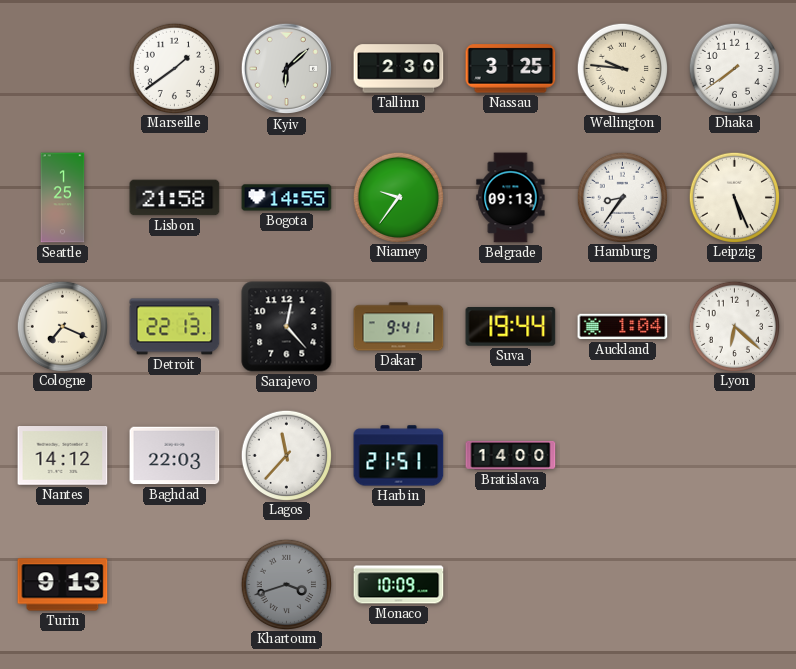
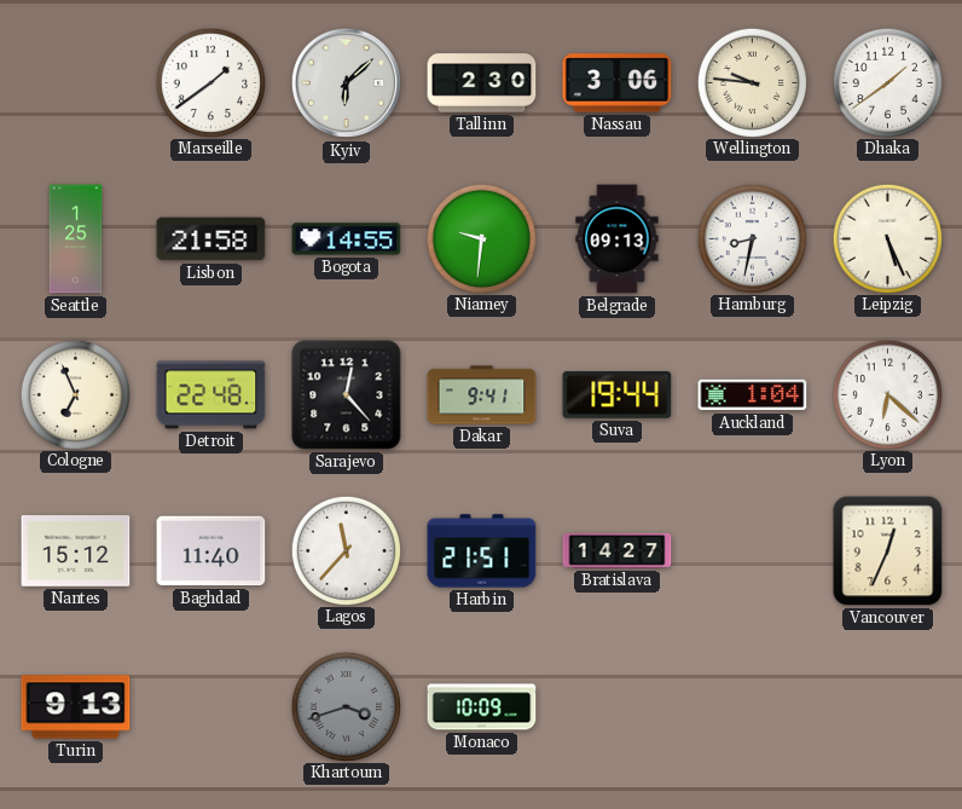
Nassau: 3:25 -> 3:06
Dhaka: 7:39 -> 1:39
Niamey: 9:36 -> 9:31
Hamburg: 8:36 -> 8:32
Cologne: 7:19 -> 6:56
Detroit: 22:13 -> 22:48
Nantes: 14:12 -> 15:12
Baghdad: 22:03 -> 11:40
Bratislava: 14:00 -> 14:27
Vancouver: none -> 12:34
